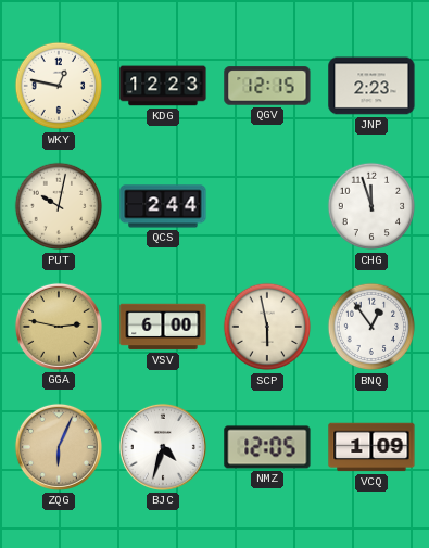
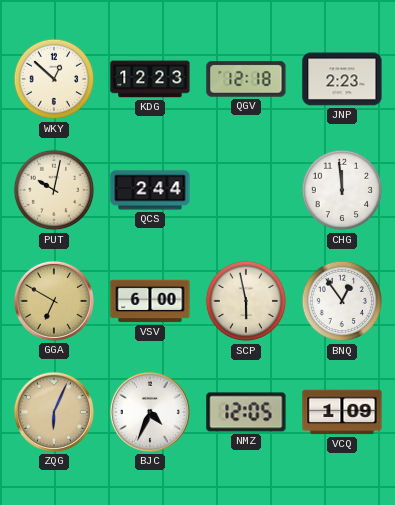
WKY: 12:47 -> 12:52
QGV: 12:15 -> 12:18
CHG: 11:57 -> 11:59
GGA: 2:47 -> 6:50
BJC: 4:33 -> 4:34
